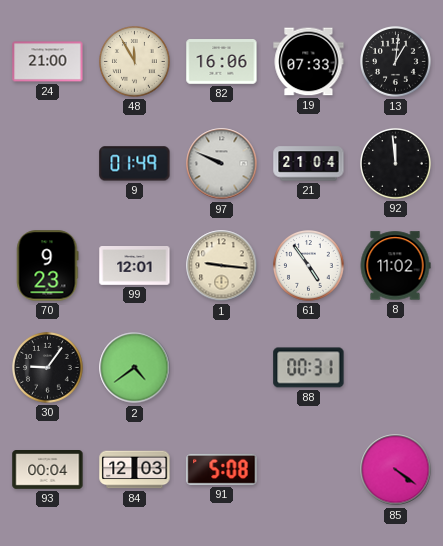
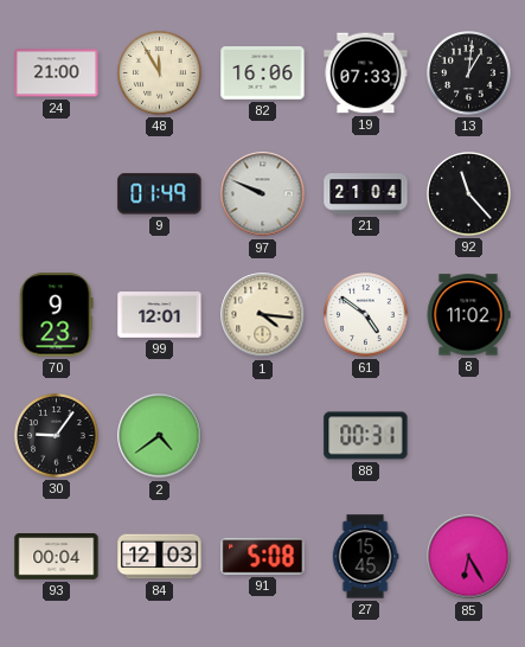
92: 11:59 -> 11:23
1: 9:16 -> 4:16
61: 4:54 -> 4:51
27: none -> 15:45
85: 4:21 -> 6:25
